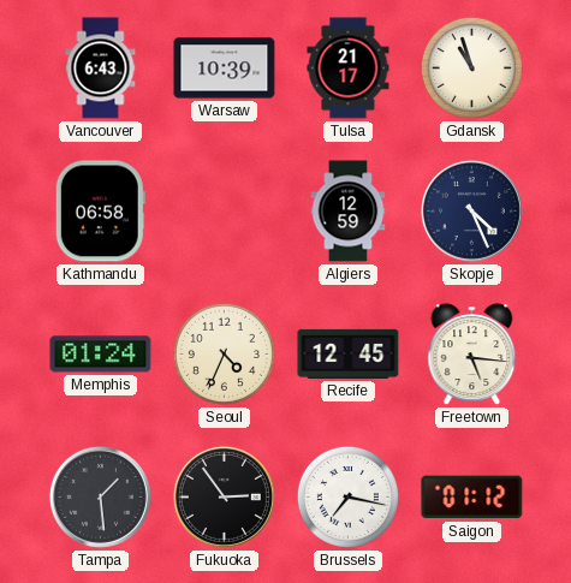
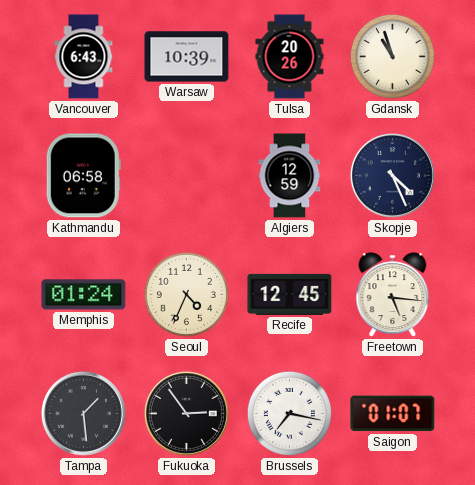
Tulsa: 21:17 -> 20:26
Saigon: 01:12 -> 01:07
